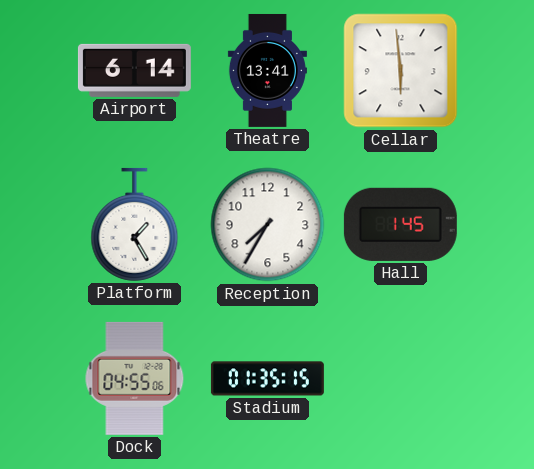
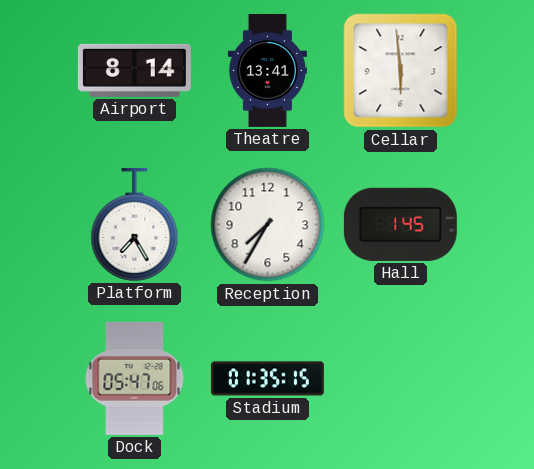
Airport: 6:14 -> 8:14
Platform: 1:25 -> 7:25
Dock: 04:55 -> 05:47
